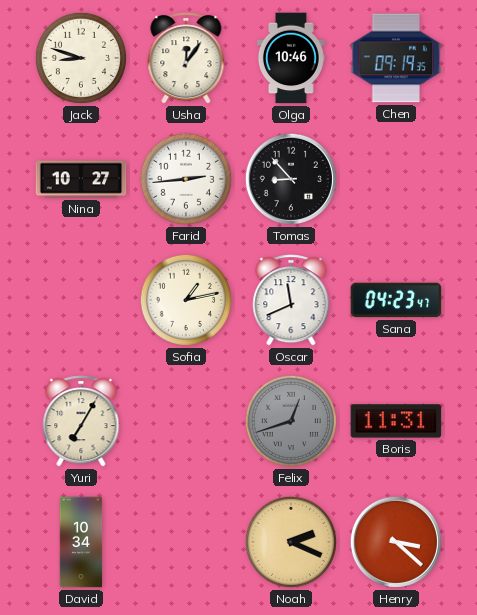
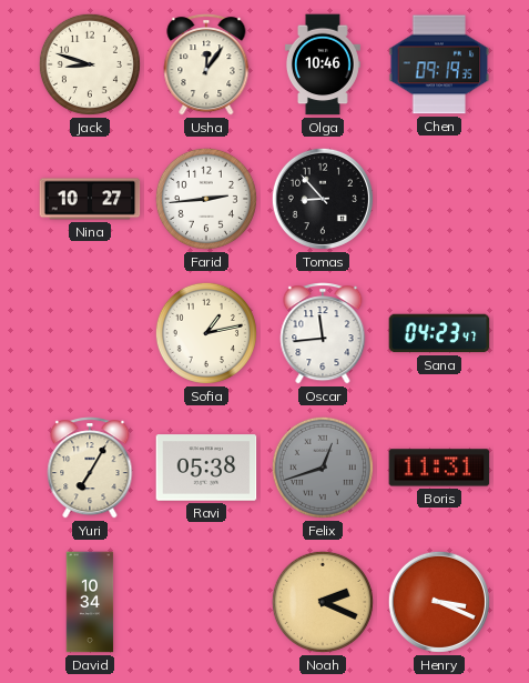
Oscar: 11:41 -> 11:44
Ravi: none -> 05:38
Henry: 3:22 -> 3:19
